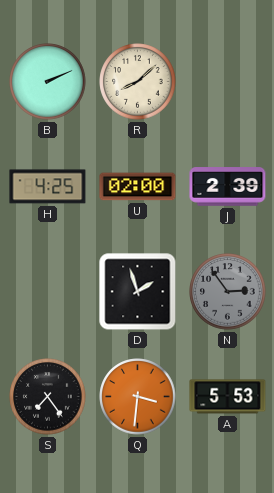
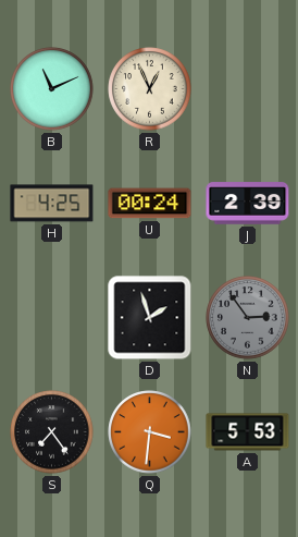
B: 2:11 -> 11:11
R: 8:08 -> 12:56
U: 02:00 -> 00:24
